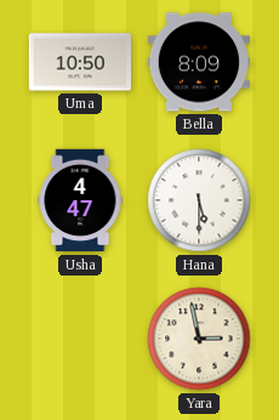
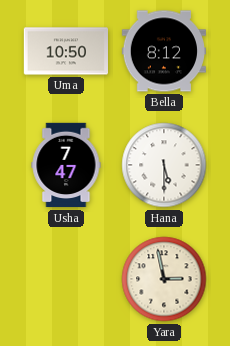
Bella: 8:09 -> 8:12
Usha: 4:47 -> 7:47
